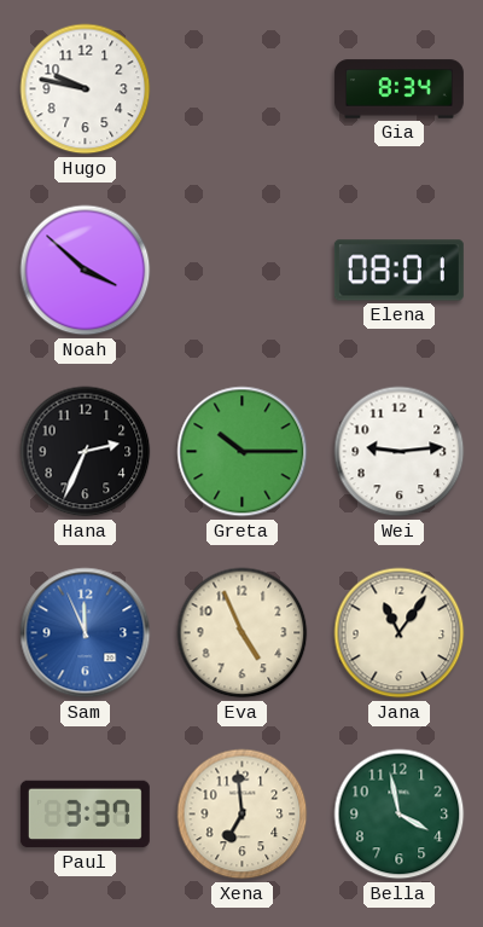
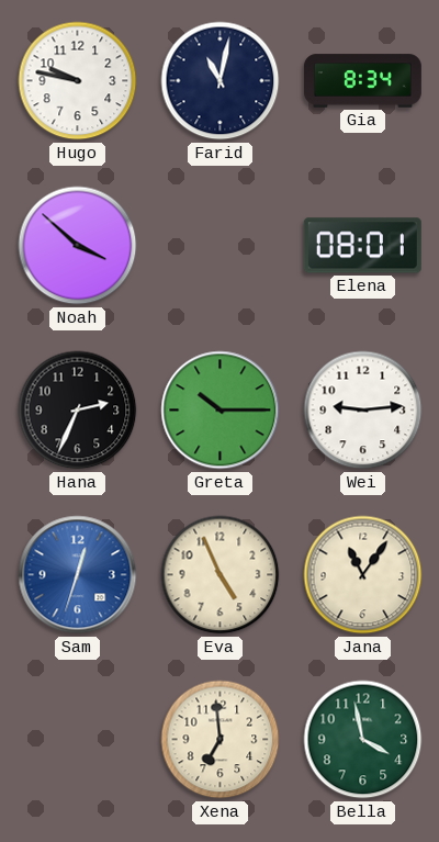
Farid: none -> 11:02
Sam: 11:56 -> 12:33
Paul: 3:37 -> none
